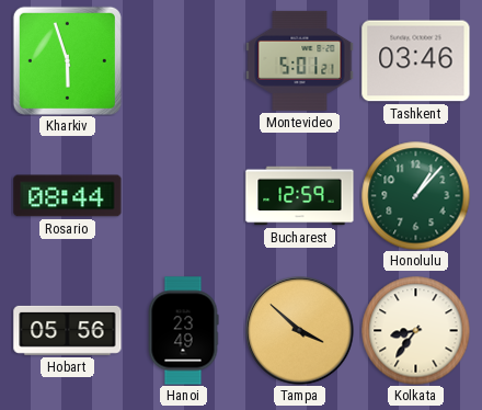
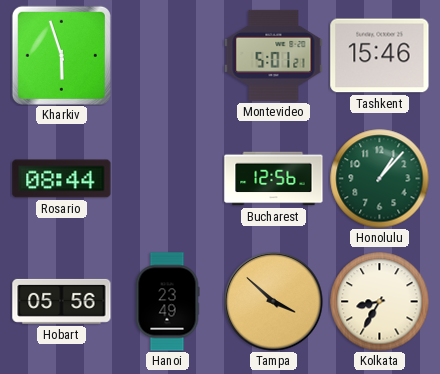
Tashkent: 03:46 -> 15:46
Bucharest: 12:59 -> 12:56
Kolkata: 8:36 -> 8:35
